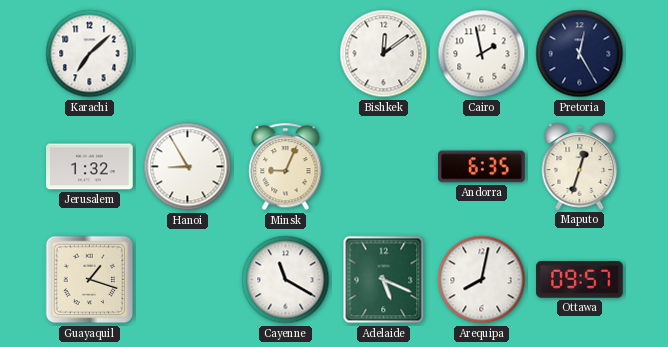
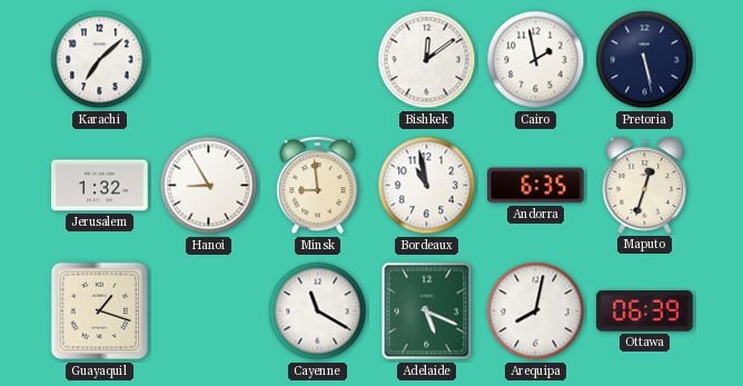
Pretoria: 12:25 -> 5:28
Minsk: 9:04 -> 8:59
Bordeaux: none -> 10:58
Ottawa: 09:57 -> 06:39
